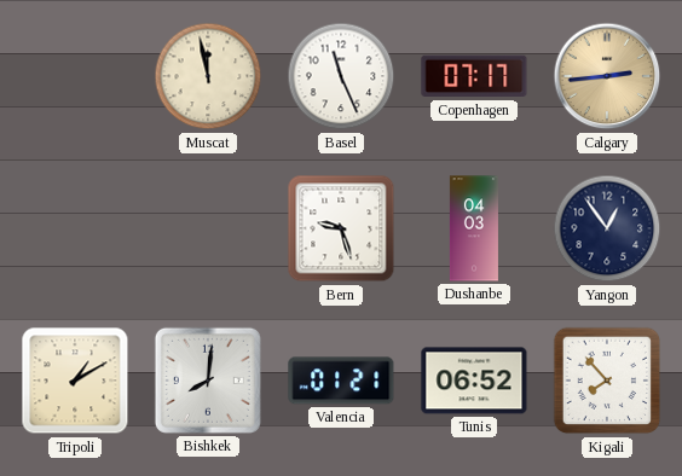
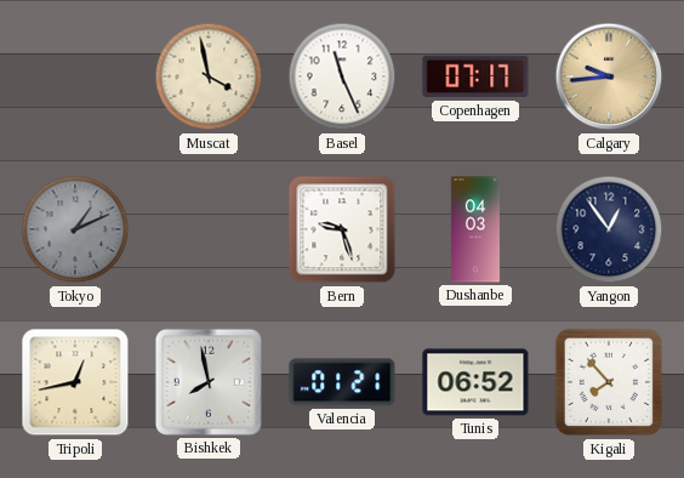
Muscat: 11:58 -> 3:58
Calgary: 2:44 -> 9:44
Tokyo: none -> 1:11
Tripoli: 1:10 -> 12:43
Bishkek: 8:01 -> 7:58
